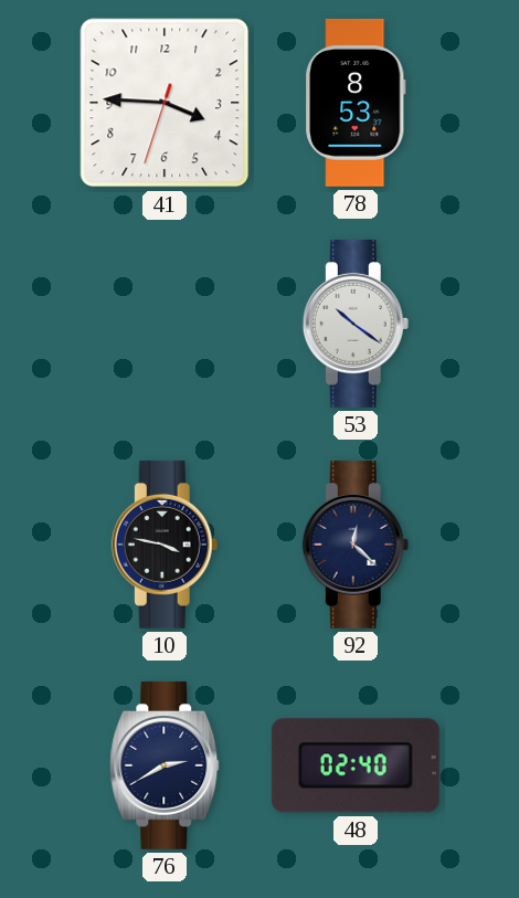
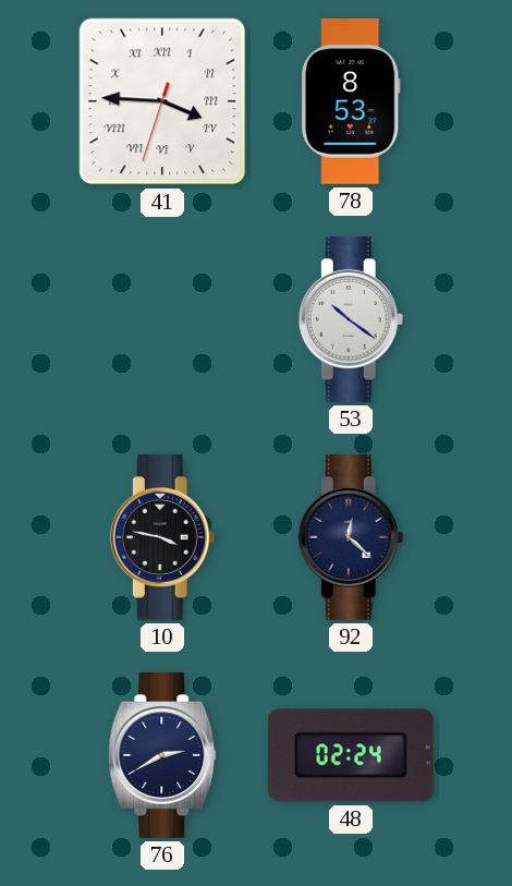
41 numerals: Arabic -> Roman
48: 02:40 -> 02:24
